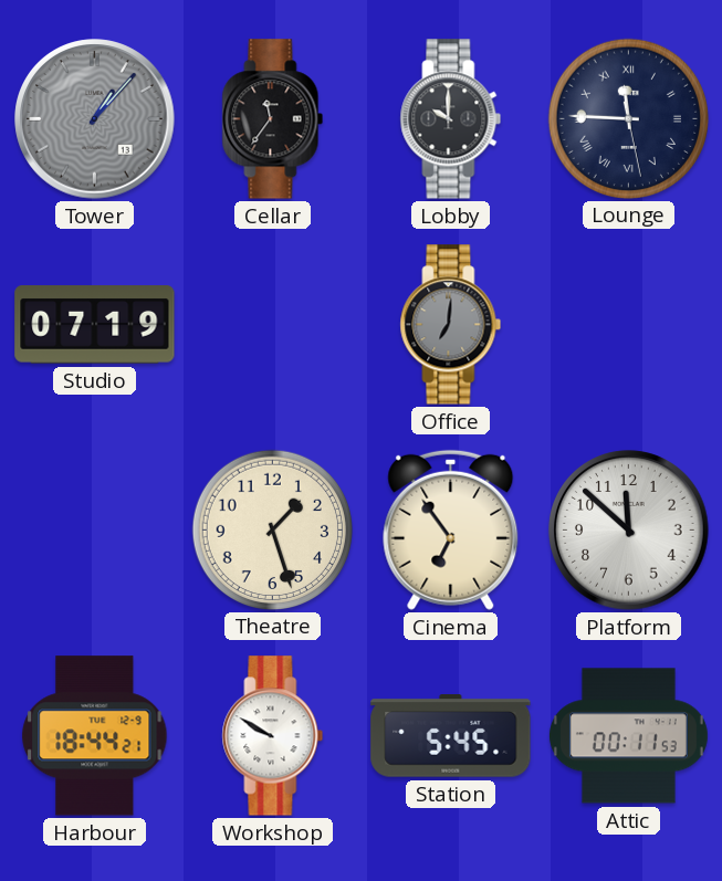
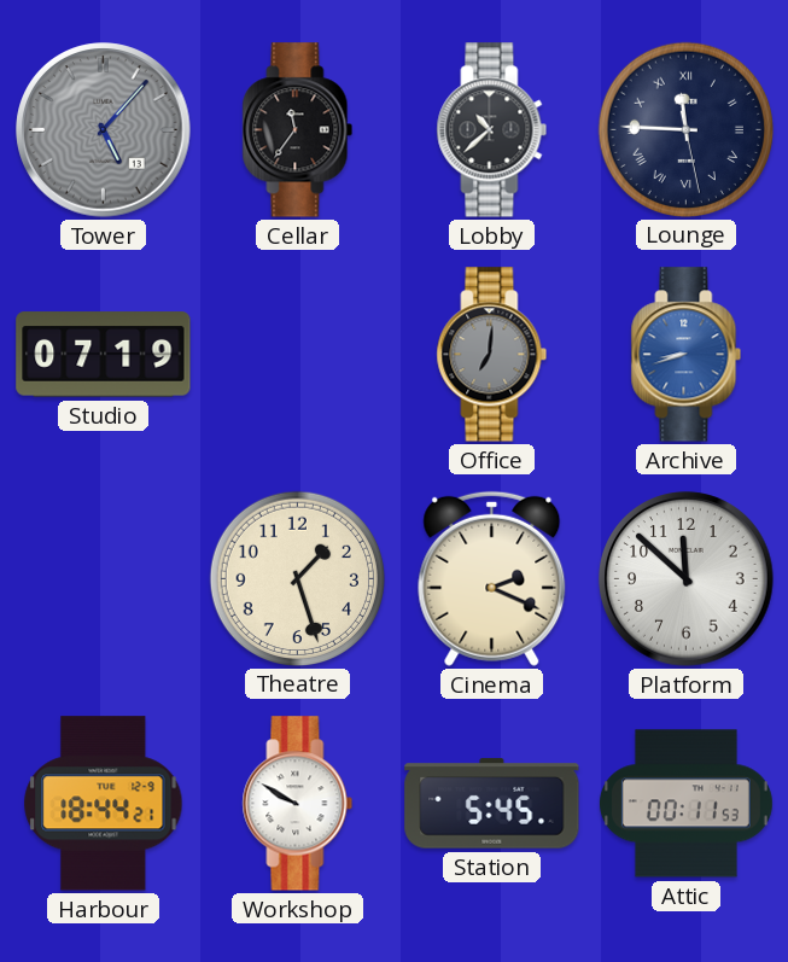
Tower: 1:07 -> 5:07
Lobby: 10:00 -> 10:38
Archive: none -> 8:42
Cinema: 6:54 -> 2:19
